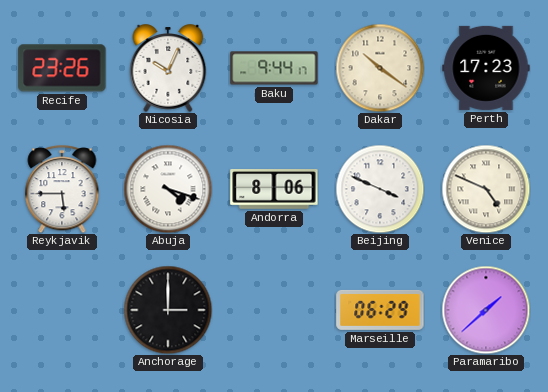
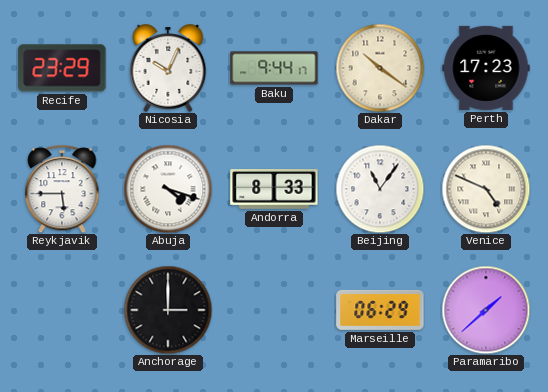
Recife: 23:26 -> 23:29
Andorra: 8:06 -> 8:33
Beijing: 3:49 -> 11:06
